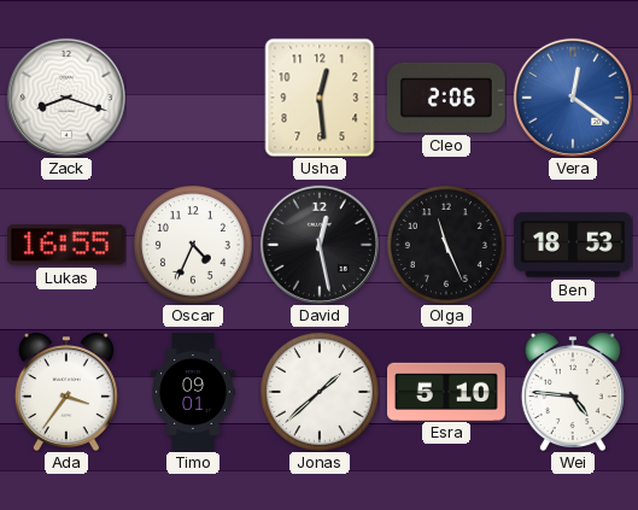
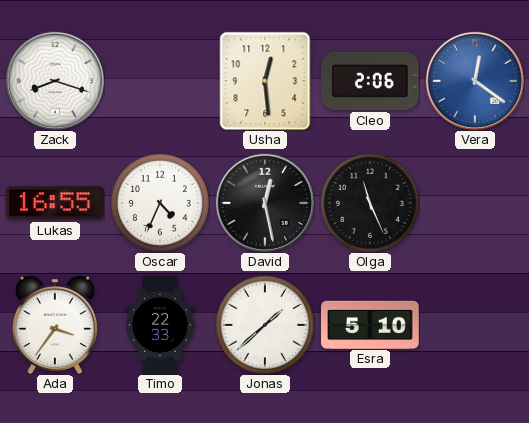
Ben: 18:53 -> none
Timo: 09:01 -> 22:33
Wei: 4:46 -> none
